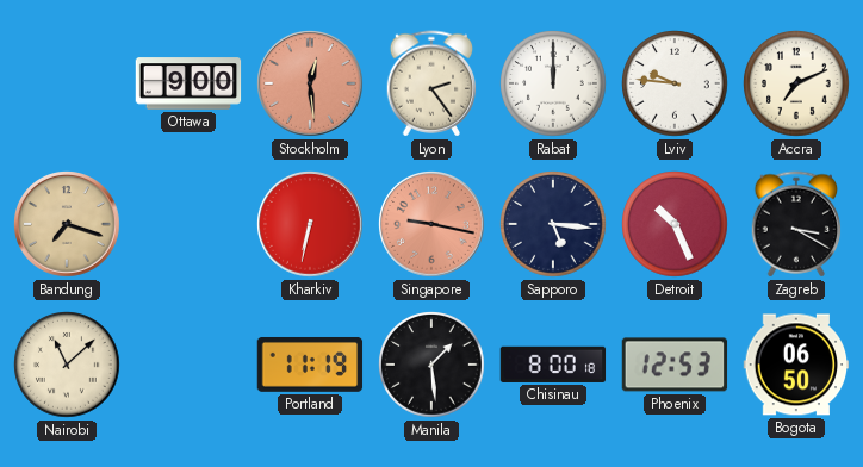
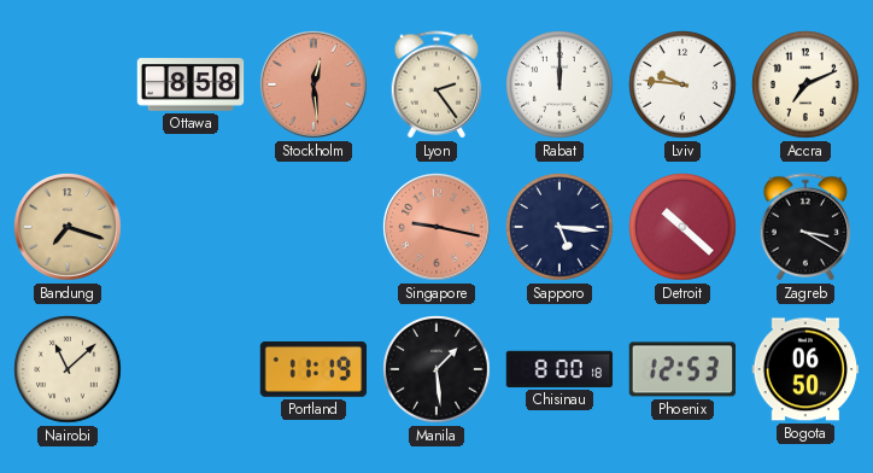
Ottawa: 9:00 -> 8:58
Kharkiv: 6:32 -> none
Detroit: 10:26 -> 10:22
